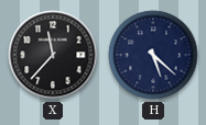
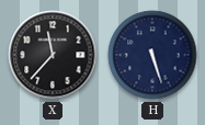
H: 5:22 -> 5:27
